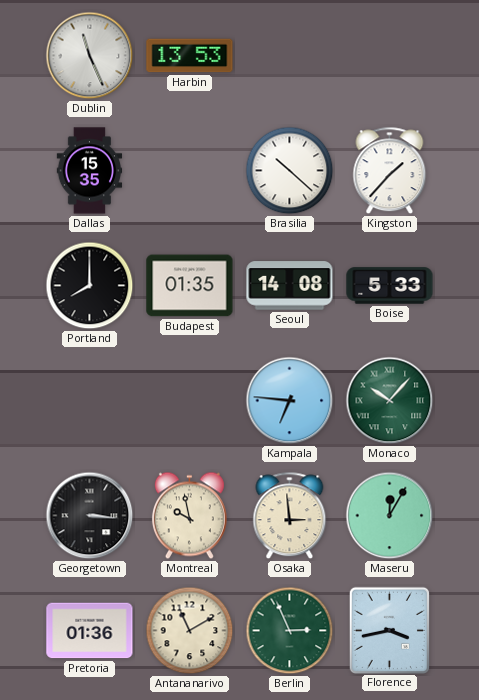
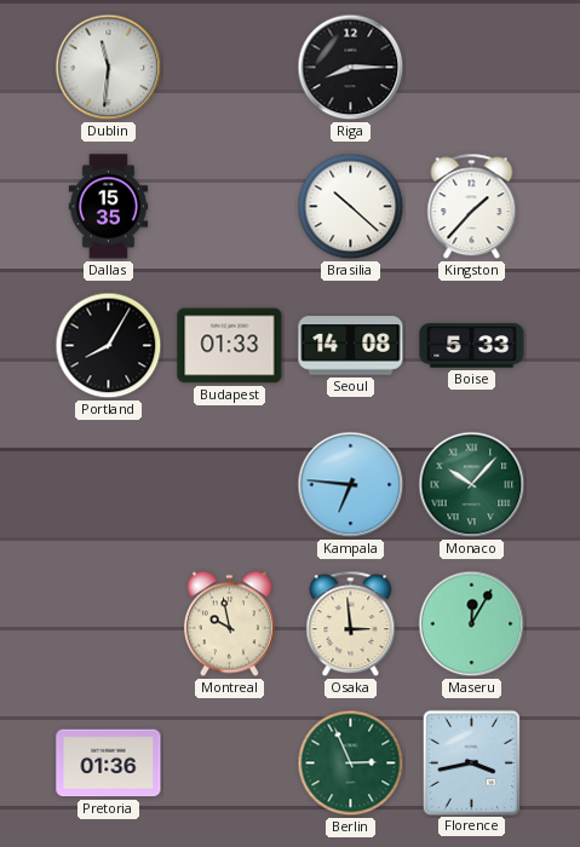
Dublin: 11:26 -> 11:31
Harbin: 13:53 -> none
Riga: none -> 8:15
Portland: 8:00 -> 8:05
Budapest: 01:35 -> 01:33
Georgetown: 3:16 -> none
Antananarivo: 11:10 -> none
